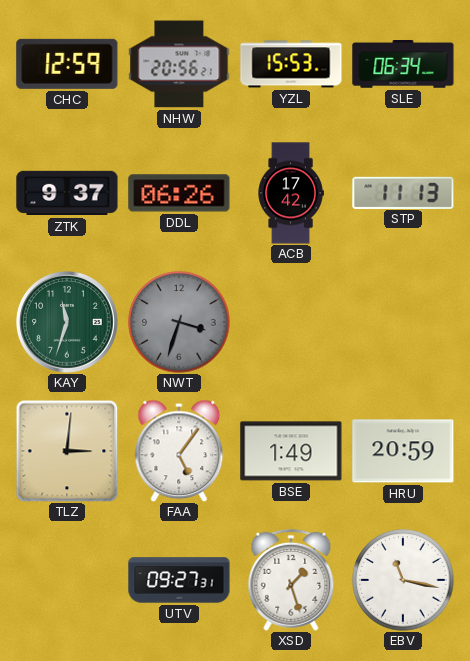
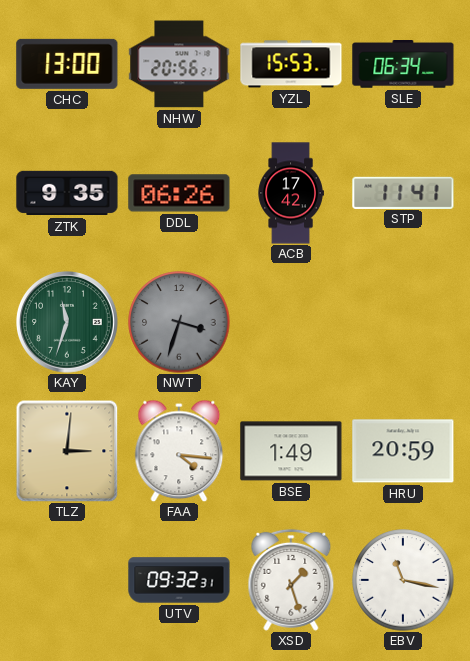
CHC: 12:59 -> 13:00
ZTK: 9:37 -> 9:35
STP: 11:13 -> 11:41
FAA: 5:06 -> 4:16
UTV: 09:27 -> 09:32
